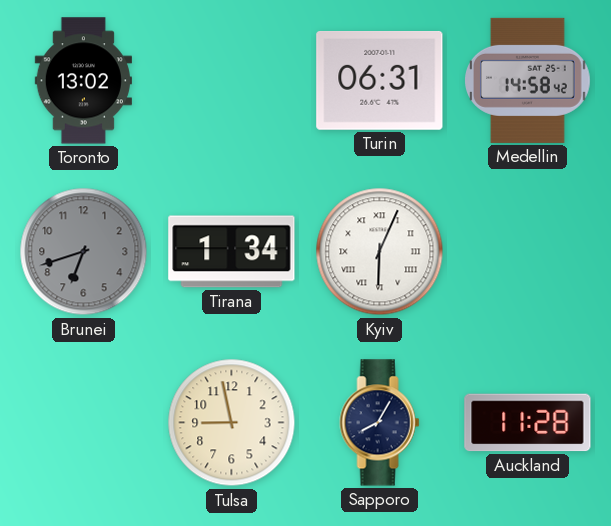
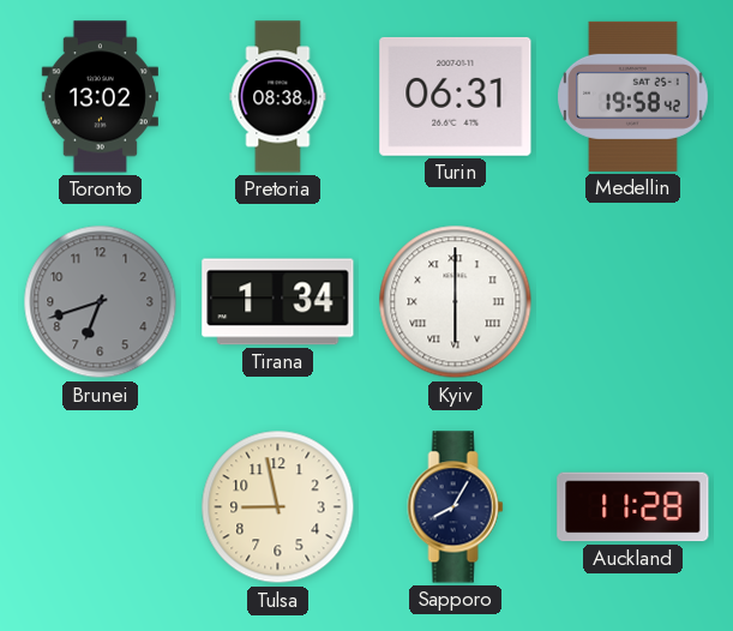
Pretoria: none -> 08:38
Medellin: 14:58 -> 19:58
Kyiv: 6:04 -> 6:00
